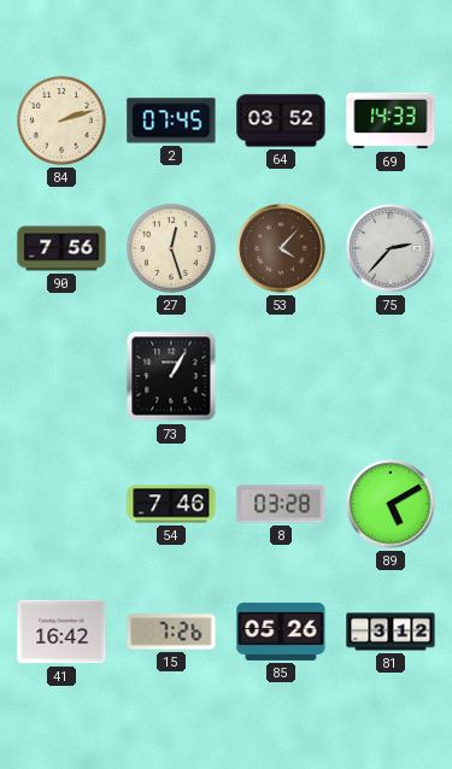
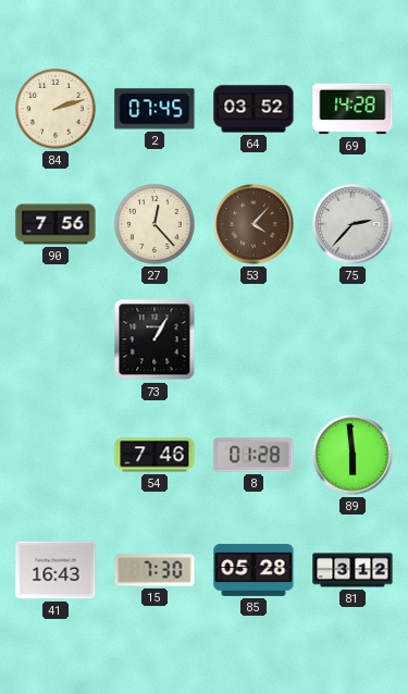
69: 14:33 -> 14:28
27: 12:27 -> 12:23
8: 03:28 -> 01:28
89: 5:10 -> 5:59
41: 16:42 -> 16:43
15: 7:26 -> 7:30
85: 05:26 -> 05:28
